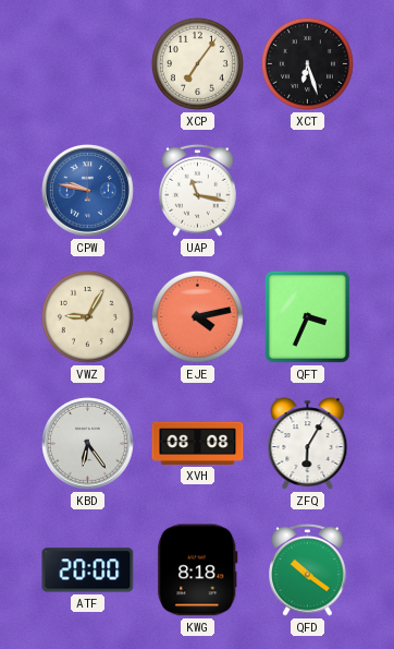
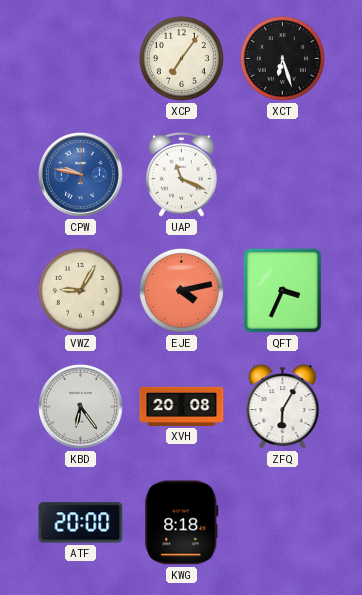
UAP: 11:17 -> 11:19
XVH: 08:08 -> 20:08
QFD: 10:21 -> none
